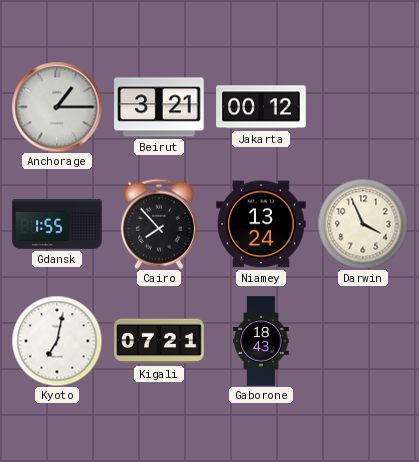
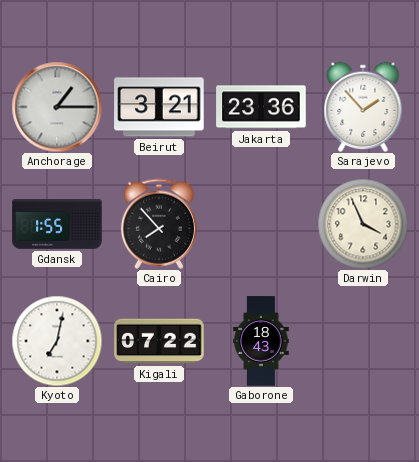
Jakarta: 00:12 -> 23:36
Sarajevo: none -> 1:53
Niamey: 13:24 -> none
Kigali: 07:21 -> 07:22
